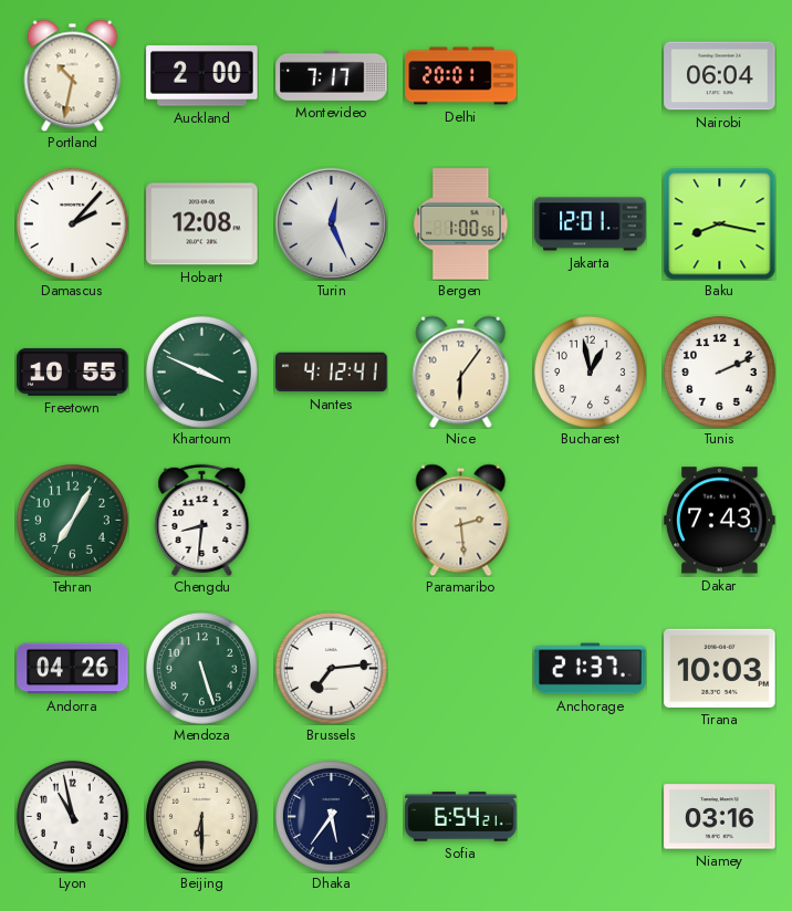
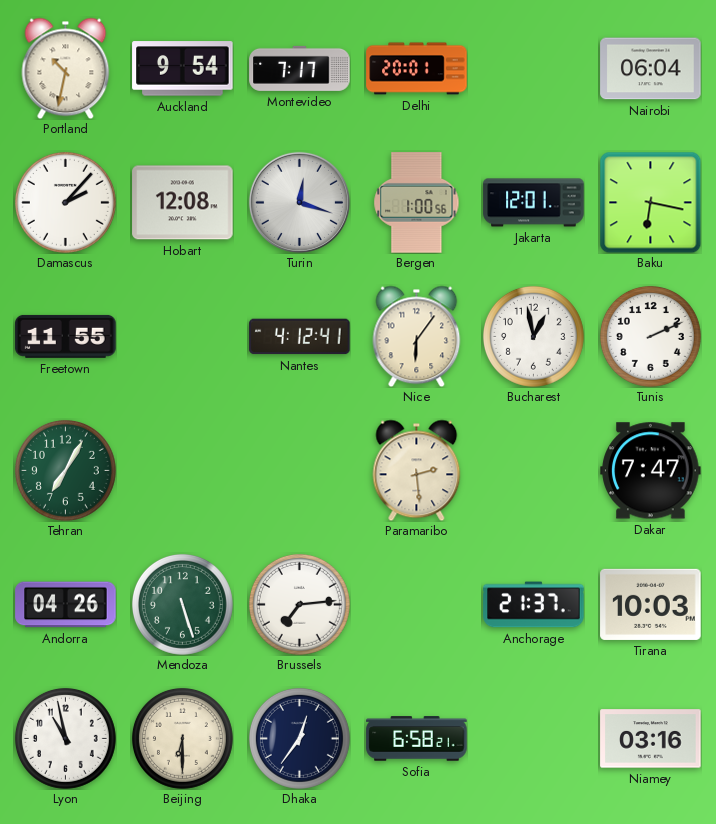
Auckland: 2:00 -> 9:54
Turin: 12:26 -> 12:18
Baku: 8:17 -> 6:17
Freetown: 10:55 -> 11:55
Khartoum: 3:49 -> none
Chengdu: 8:31 -> none
Dakar: 7:43 -> 7:47
Dhaka: 5:36 -> 12:36
Sofia: 6:54 -> 6:58
